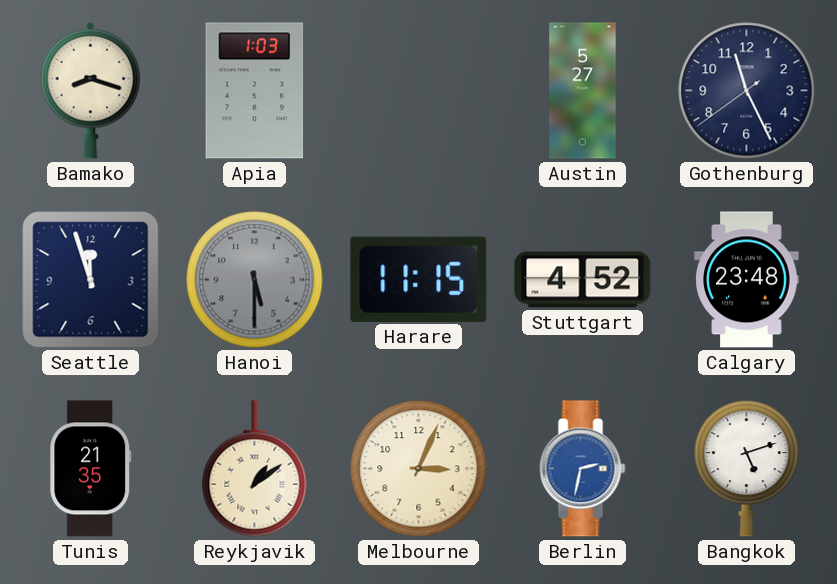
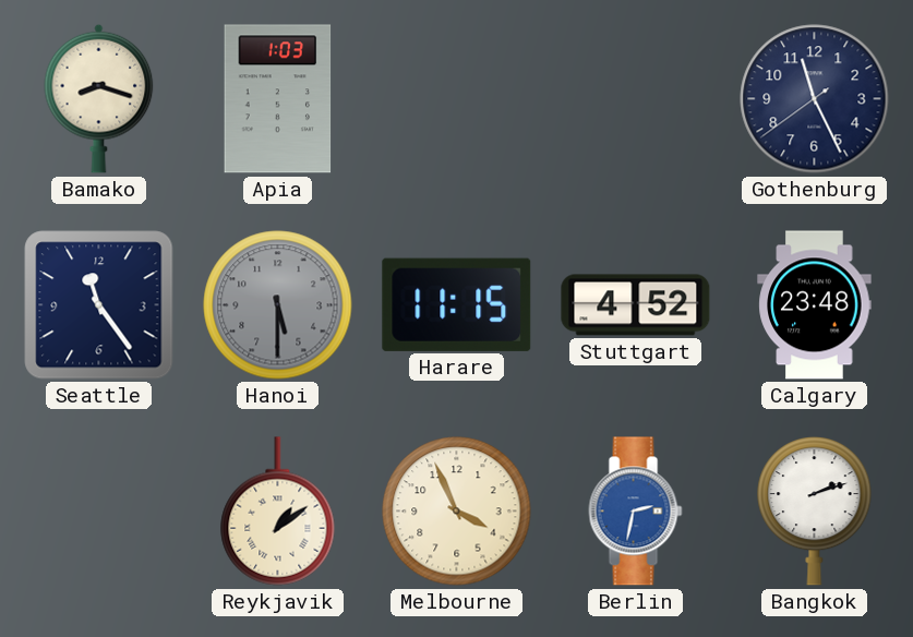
Austin: 5:27 -> none
Seattle: 11:57 -> 11:24
Tunis: 21:35 -> none
Melbourne: 3:04 -> 3:56
Bangkok: 5:12 -> 2:12
